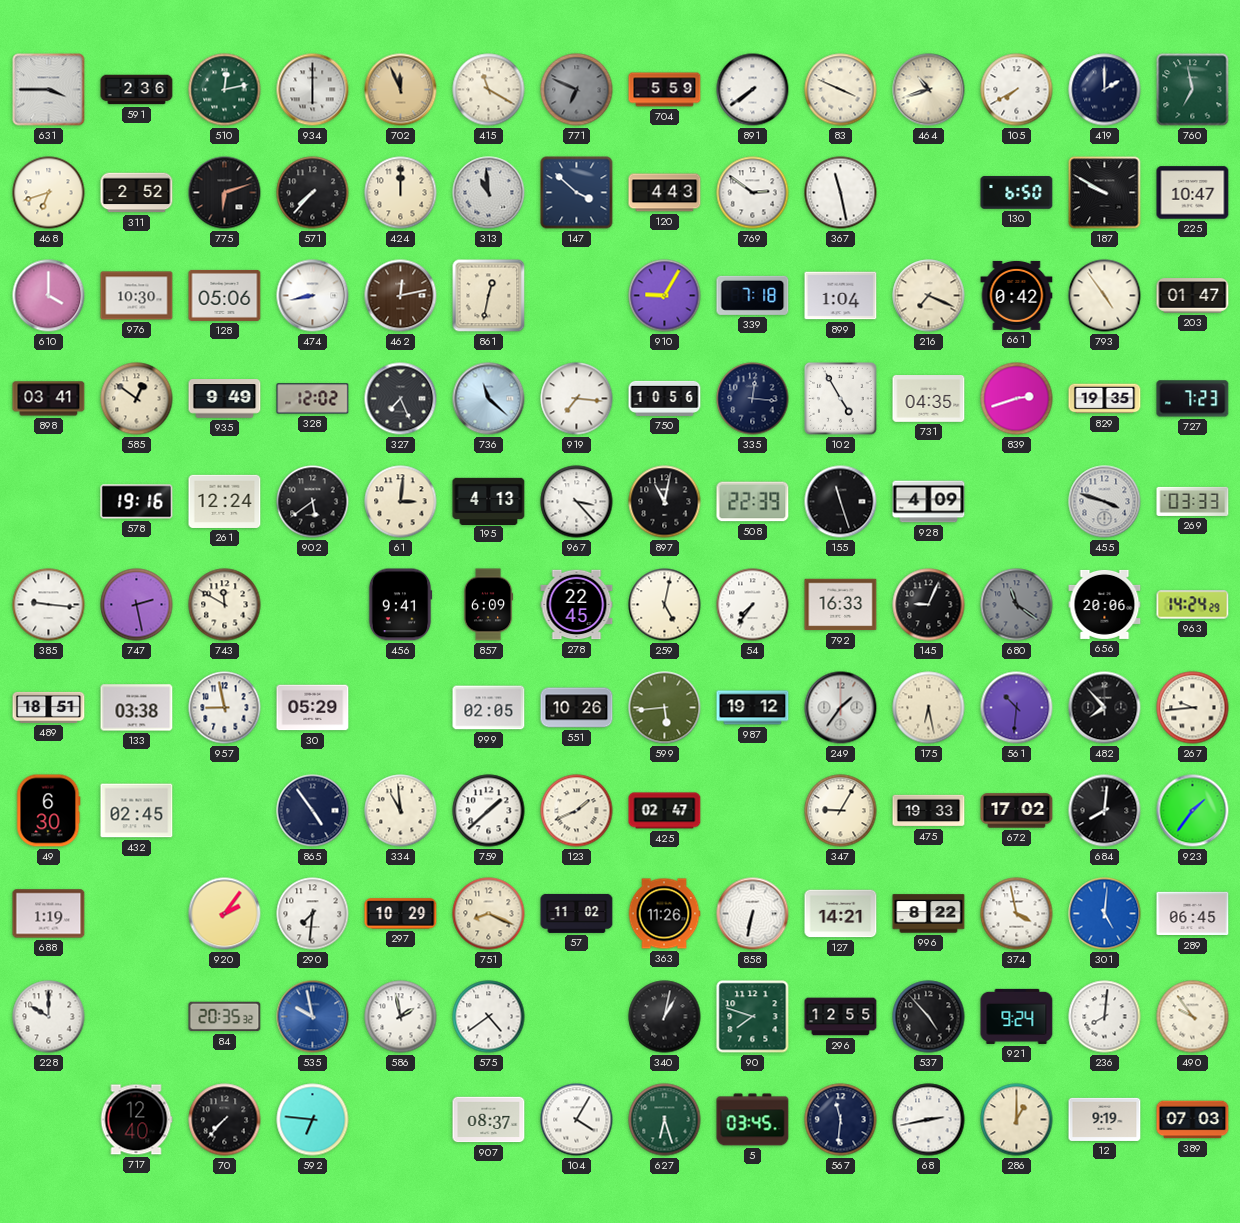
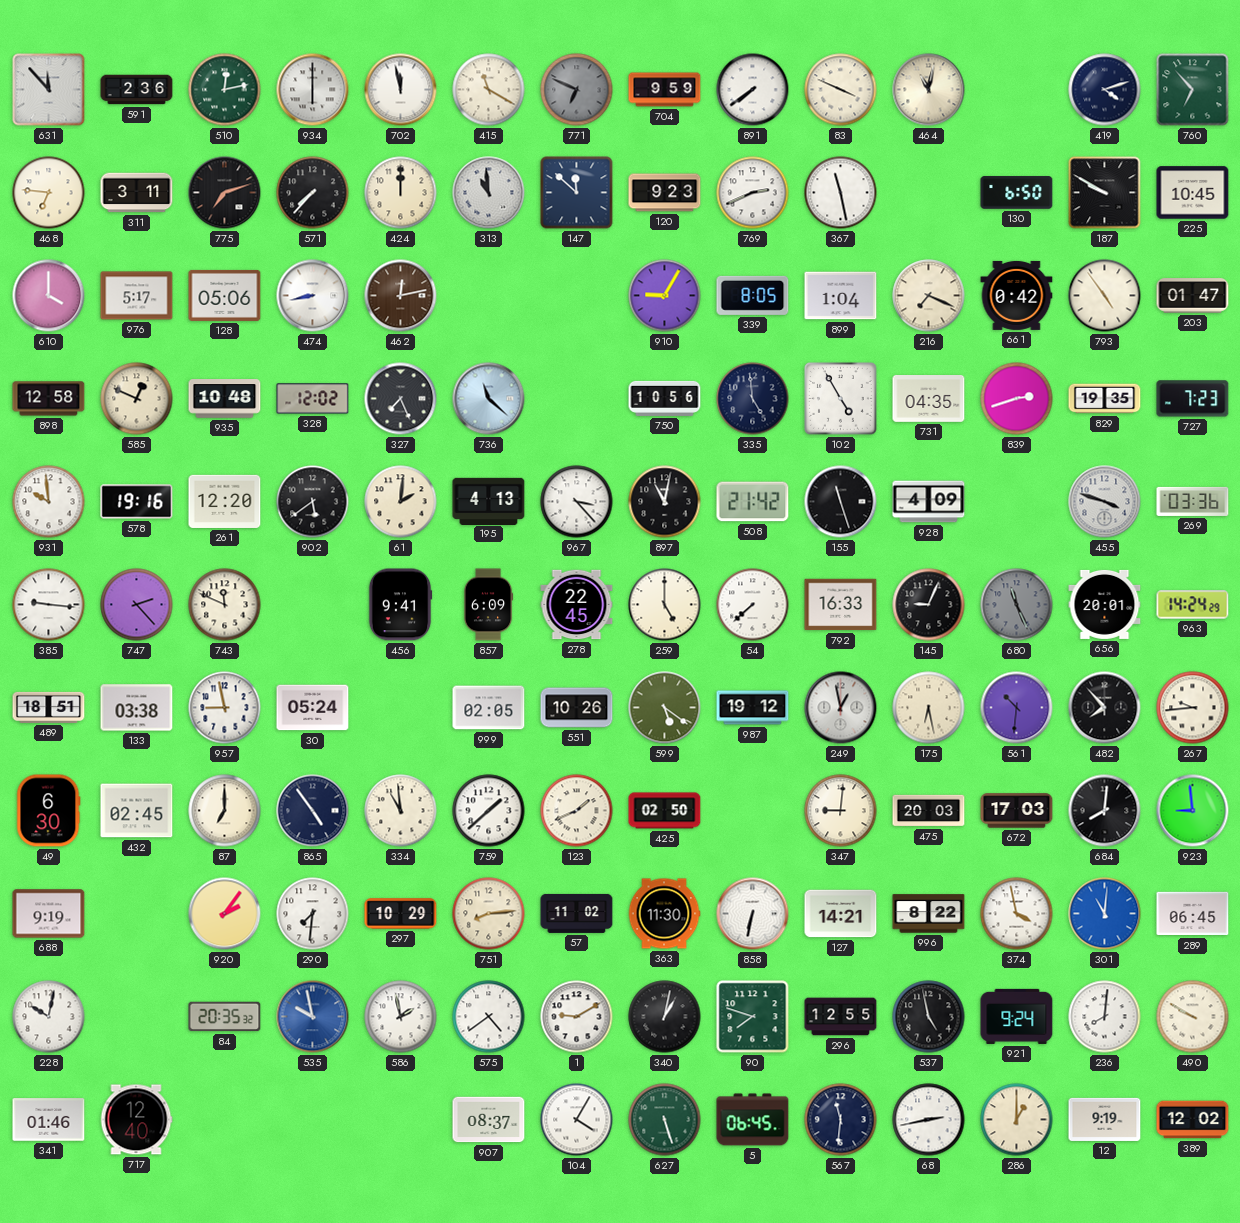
631: 3:45 -> 11:53
702: 11:56 -> 11:58
702 dial: champagne -> white
704: 5:59 -> 9:59
464: 10:42 -> 11:02
105: 7:40 -> none
419: 2:00 -> 4:12
760: 6:58 -> 6:53
468: 6:42 -> 6:46
311: 2:52 -> 3:11
775: 6:12 -> 7:12
147: 3:52 -> 11:52
120: 4:43 -> 9:23
769: 2:51 -> 2:41
225: 10:47 -> 10:45
976: 10:30 -> 5:17
861: 12:32 -> none
339: 7:18 -> 8:05
898: 03:41 -> 12:58
585: 12:51 -> 12:49
935: 9:49 -> 10:48
919: 7:16 -> none
335: 12:16 -> 4:59
931: none -> 9:59
261: 12:24 -> 12:20
61: 3:01 -> 2:01
508: 22:39 -> 21:42
269: 03:33 -> 03:36
747: 2:28 -> 2:23
743: 11:50 -> 11:49
259: 5:02 -> 5:00
54: 7:36 -> 7:38
680: 11:21 -> 11:26
656: 20:06 -> 20:01
30: 05:29 -> 05:24
599: 5:44 -> 5:21
249: 1:36 -> 12:58
87: none -> 7:00
425: 02:47 -> 02:50
347: 9:05 -> 9:01
475: 19:33 -> 20:03
672: 17:02 -> 17:03
923: 1:36 -> 8:59
688: 1:19 -> 9:19
751: 8:19 -> 8:14
363: 11:26 -> 11:30
301: 5:01 -> 11:01
228: 10:00 -> 10:02
1: none -> 9:10
537: 4:53 -> 4:58
490: 9:54 -> 9:50
341: none -> 01:46
70: 7:37 -> none
592: 6:46 -> none
627: 6:27 -> 5:27
5: 03:45 -> 06:45
389: 07:03 -> 12:02
